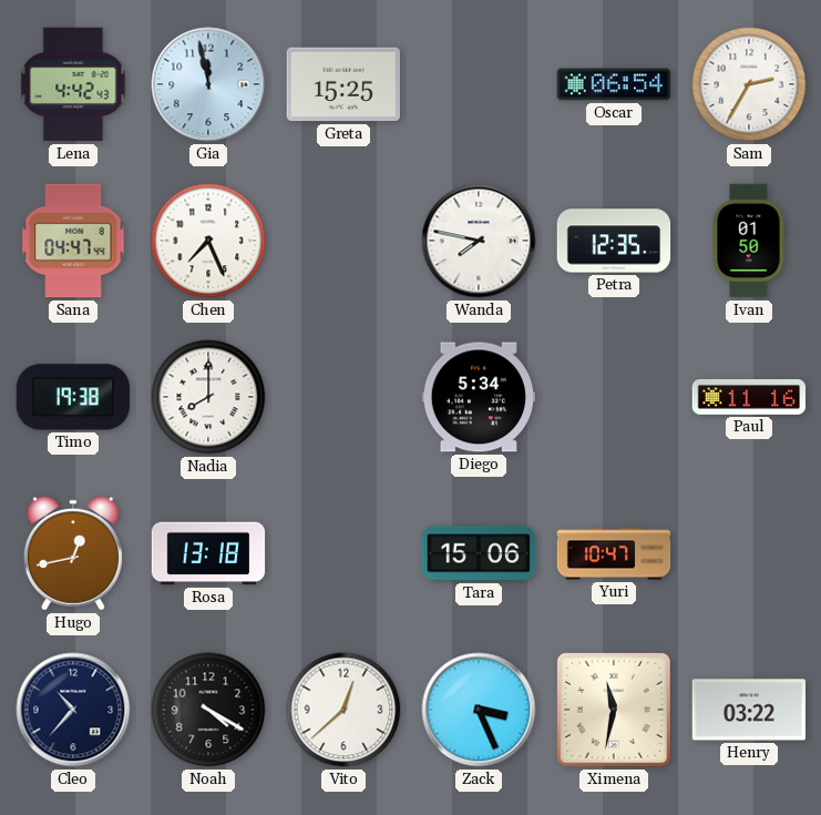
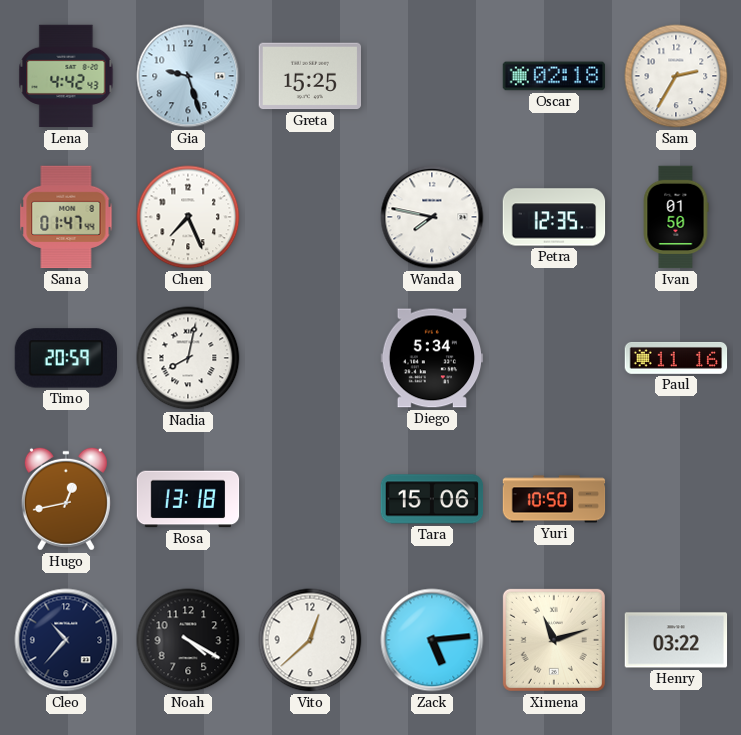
Gia: 11:58 -> 9:27
Oscar: 06:54 -> 02:18
Sana: 04:47 -> 01:47
Timo: 19:38 -> 20:59
Nadia: 8:00 -> 8:02
Yuri: 10:47 -> 10:50
Zack: 3:26 -> 5:14
Ximena: 11:32 -> 11:12
